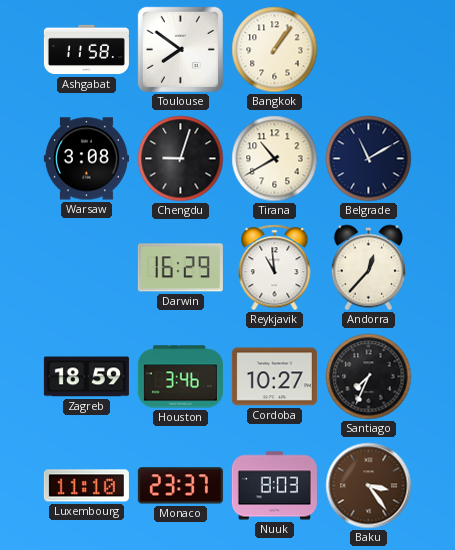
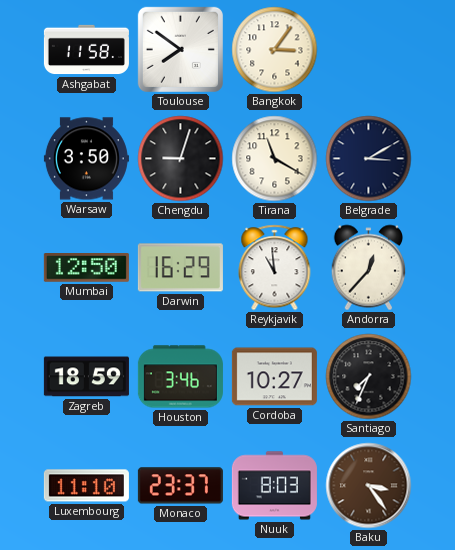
Bangkok: 1:06 -> 3:06
Warsaw: 3:08 -> 3:50
Tirana: 10:40 -> 11:20
Belgrade: 11:10 -> 3:10
Mumbai: none -> 12:50
